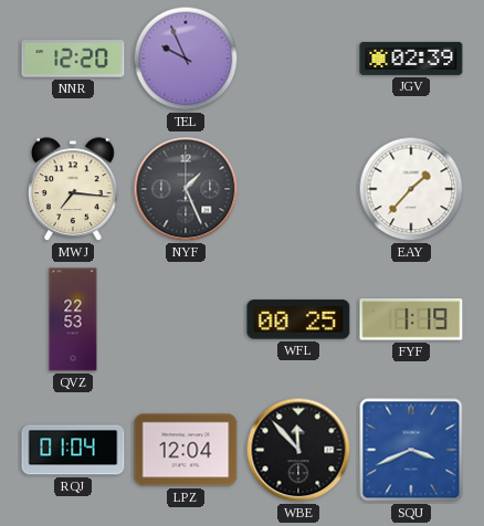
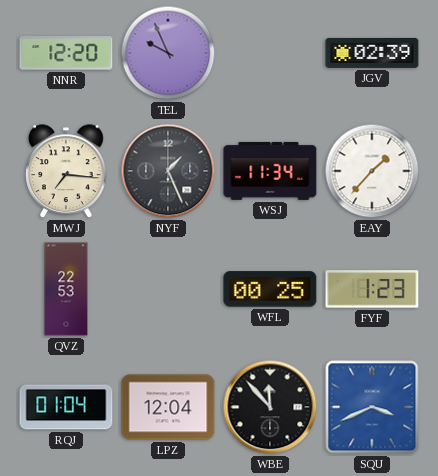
WSJ: none -> 11:34
FYF: 1:19 -> 1:23
